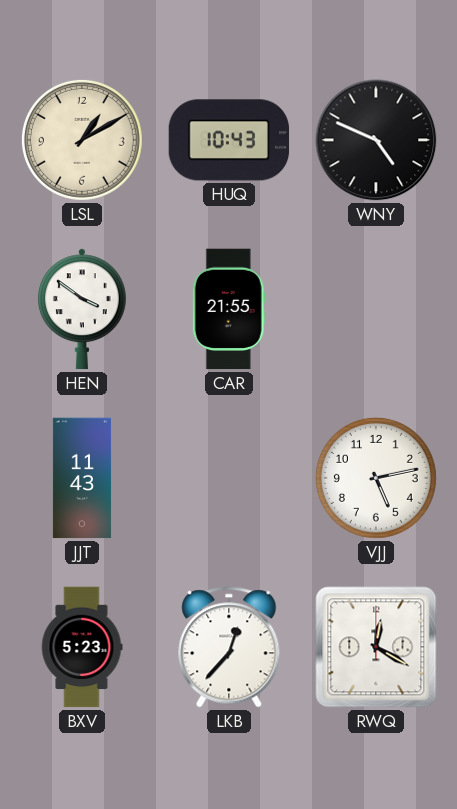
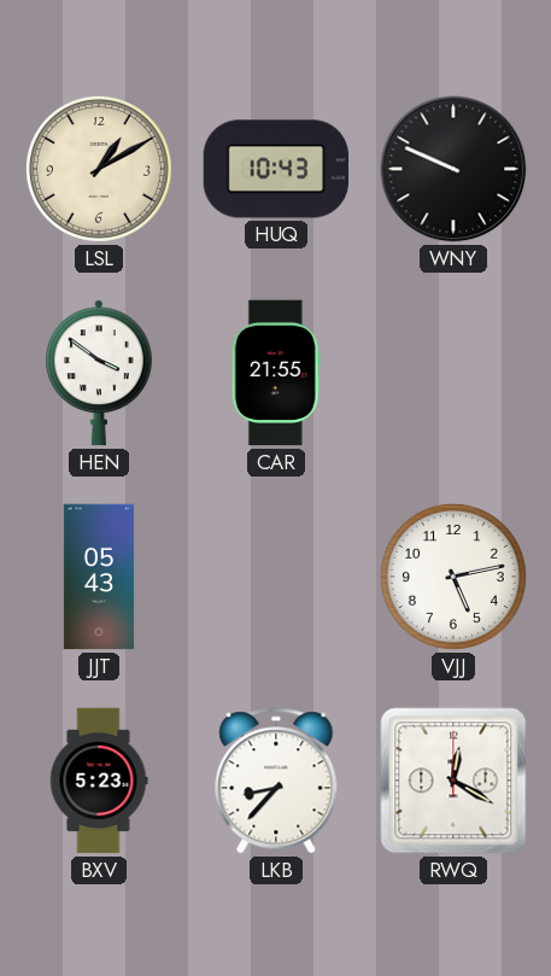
WNY: 4:49 -> 9:49
JJT: 11:43 -> 05:43
LKB: 12:37 -> 8:37
